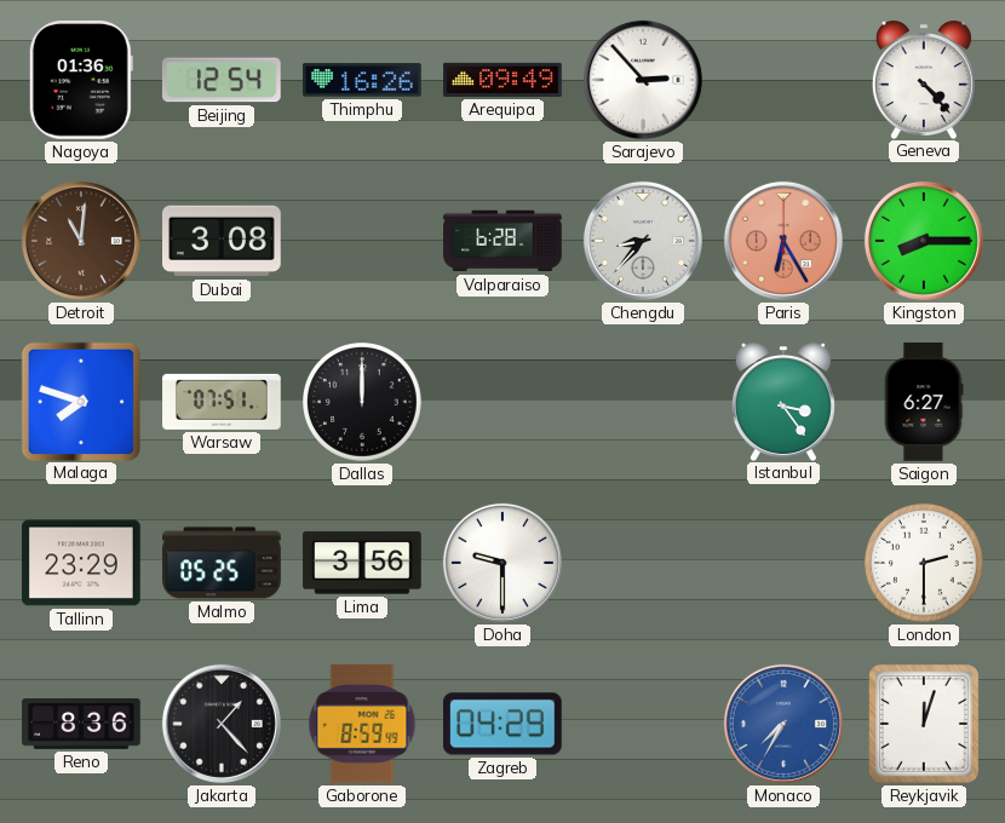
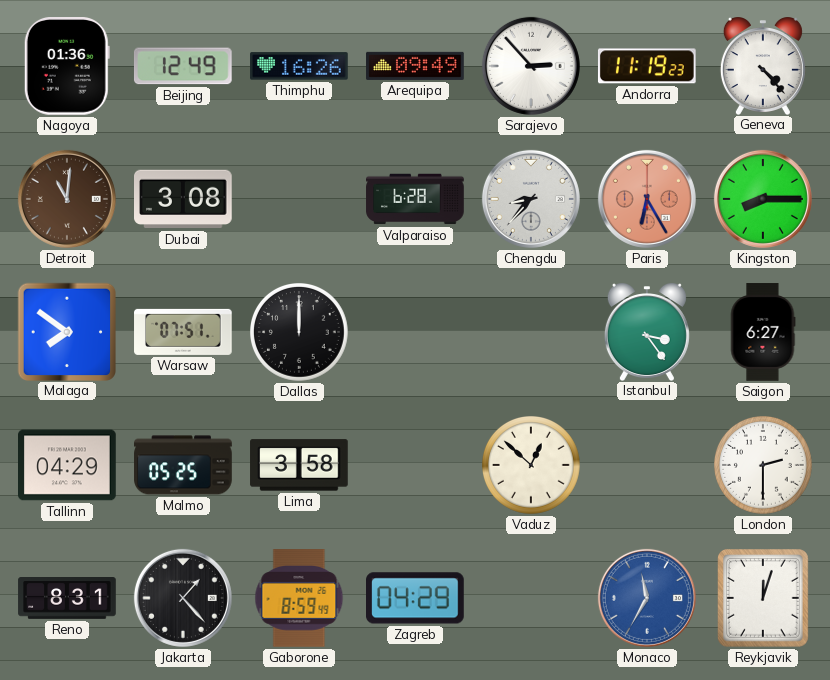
Beijing: 12:54 -> 12:49
Andorra: none -> 11:19
Malaga: 7:48 -> 7:51
Tallinn: 23:29 -> 04:29
Lima: 3:56 -> 3:58
Doha: 9:30 -> none
Vaduz: none -> 12:52
Reno: 8:36 -> 8:31
Monaco: 7:35 -> 11:35
